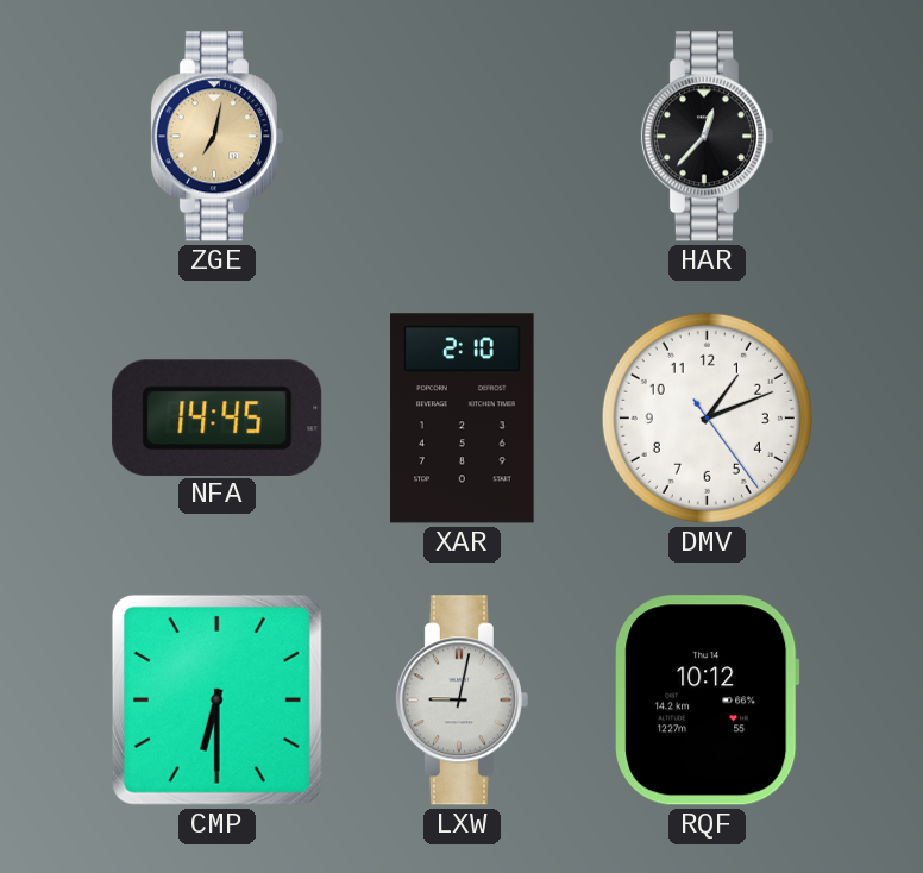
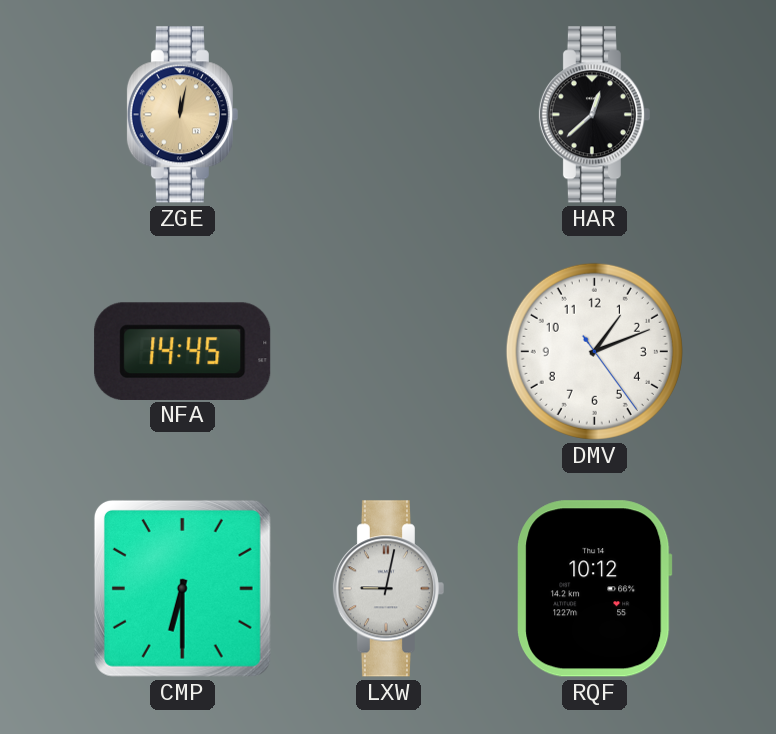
ZGE: 7:02 -> 12:02
HAR: 12:37 -> 12:38
XAR: 2:10 -> none
